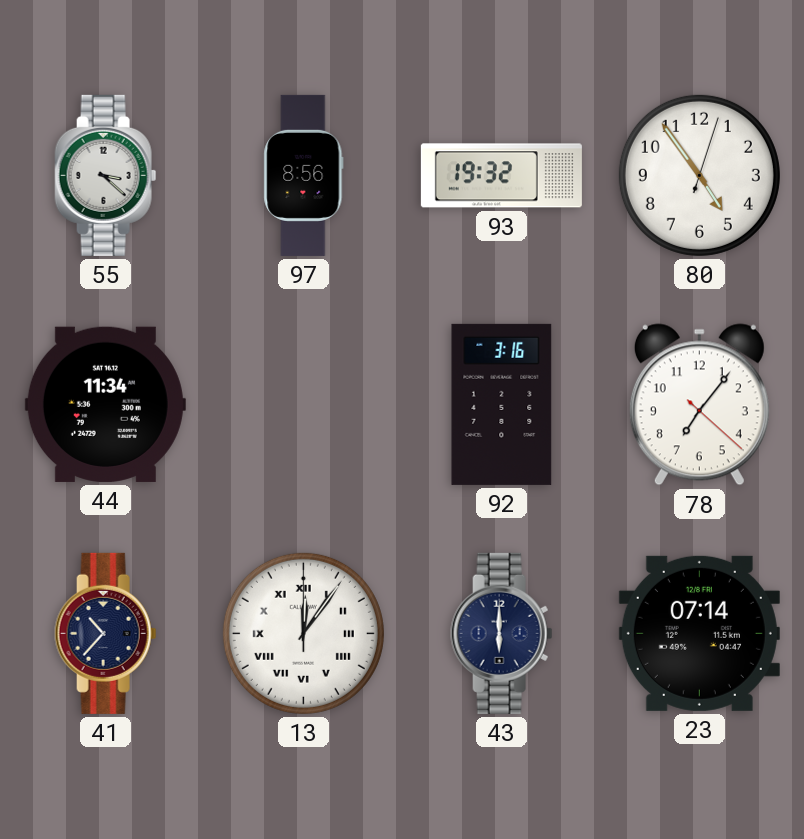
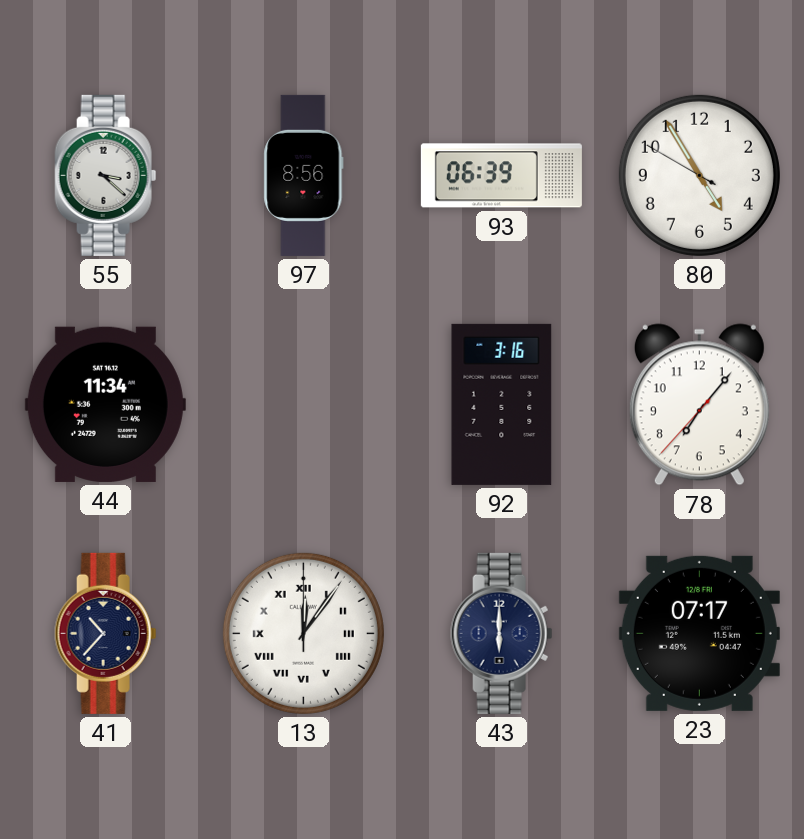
93: 19:32 -> 06:39
80: 4:54:03 -> 4:54:50
78: 7:06:22 -> 7:06:37
23: 07:14 -> 07:17
